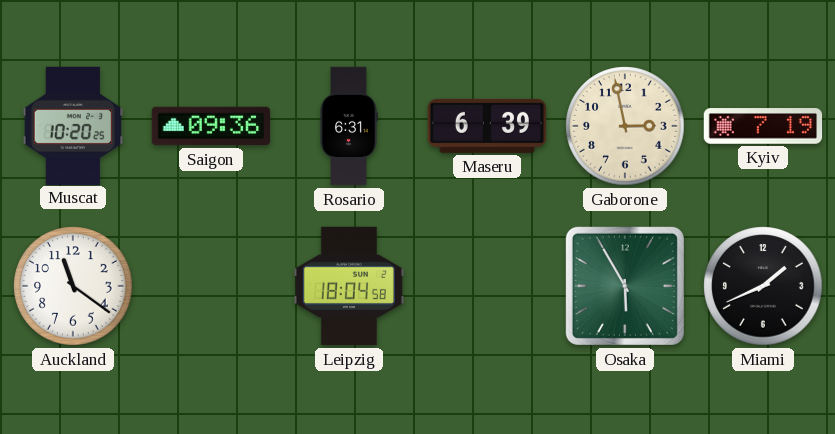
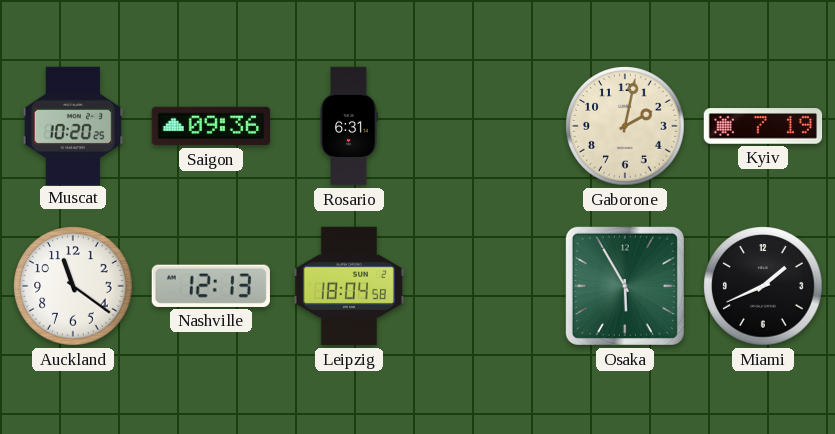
Maseru: 6:39 -> none
Gaborone: 2:58 -> 2:02
Nashville: none -> 12:13
